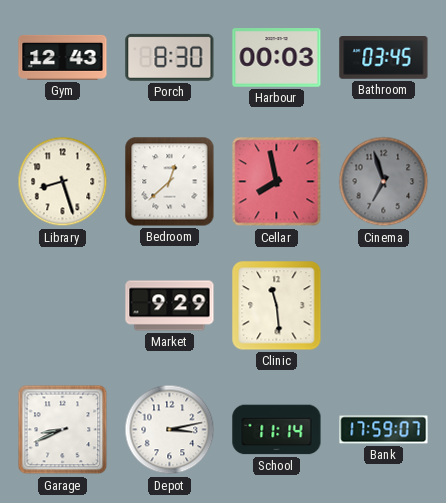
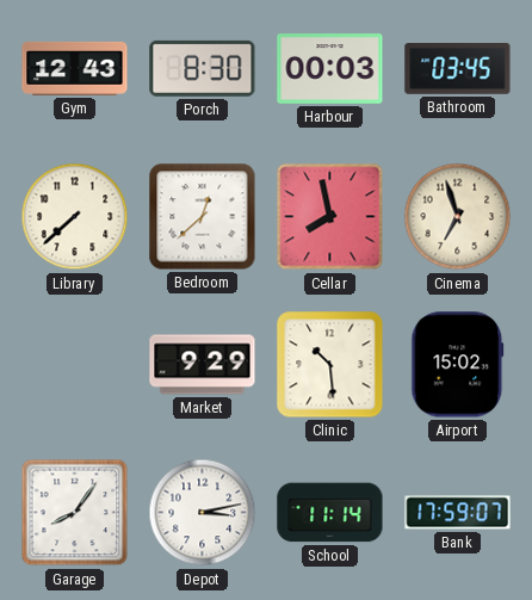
Library: 8:27 -> 7:38
Cinema dial: grey -> cream
Clinic: 11:29 -> 10:29
Airport: none -> 15:02
Garage: 8:41 -> 8:06
